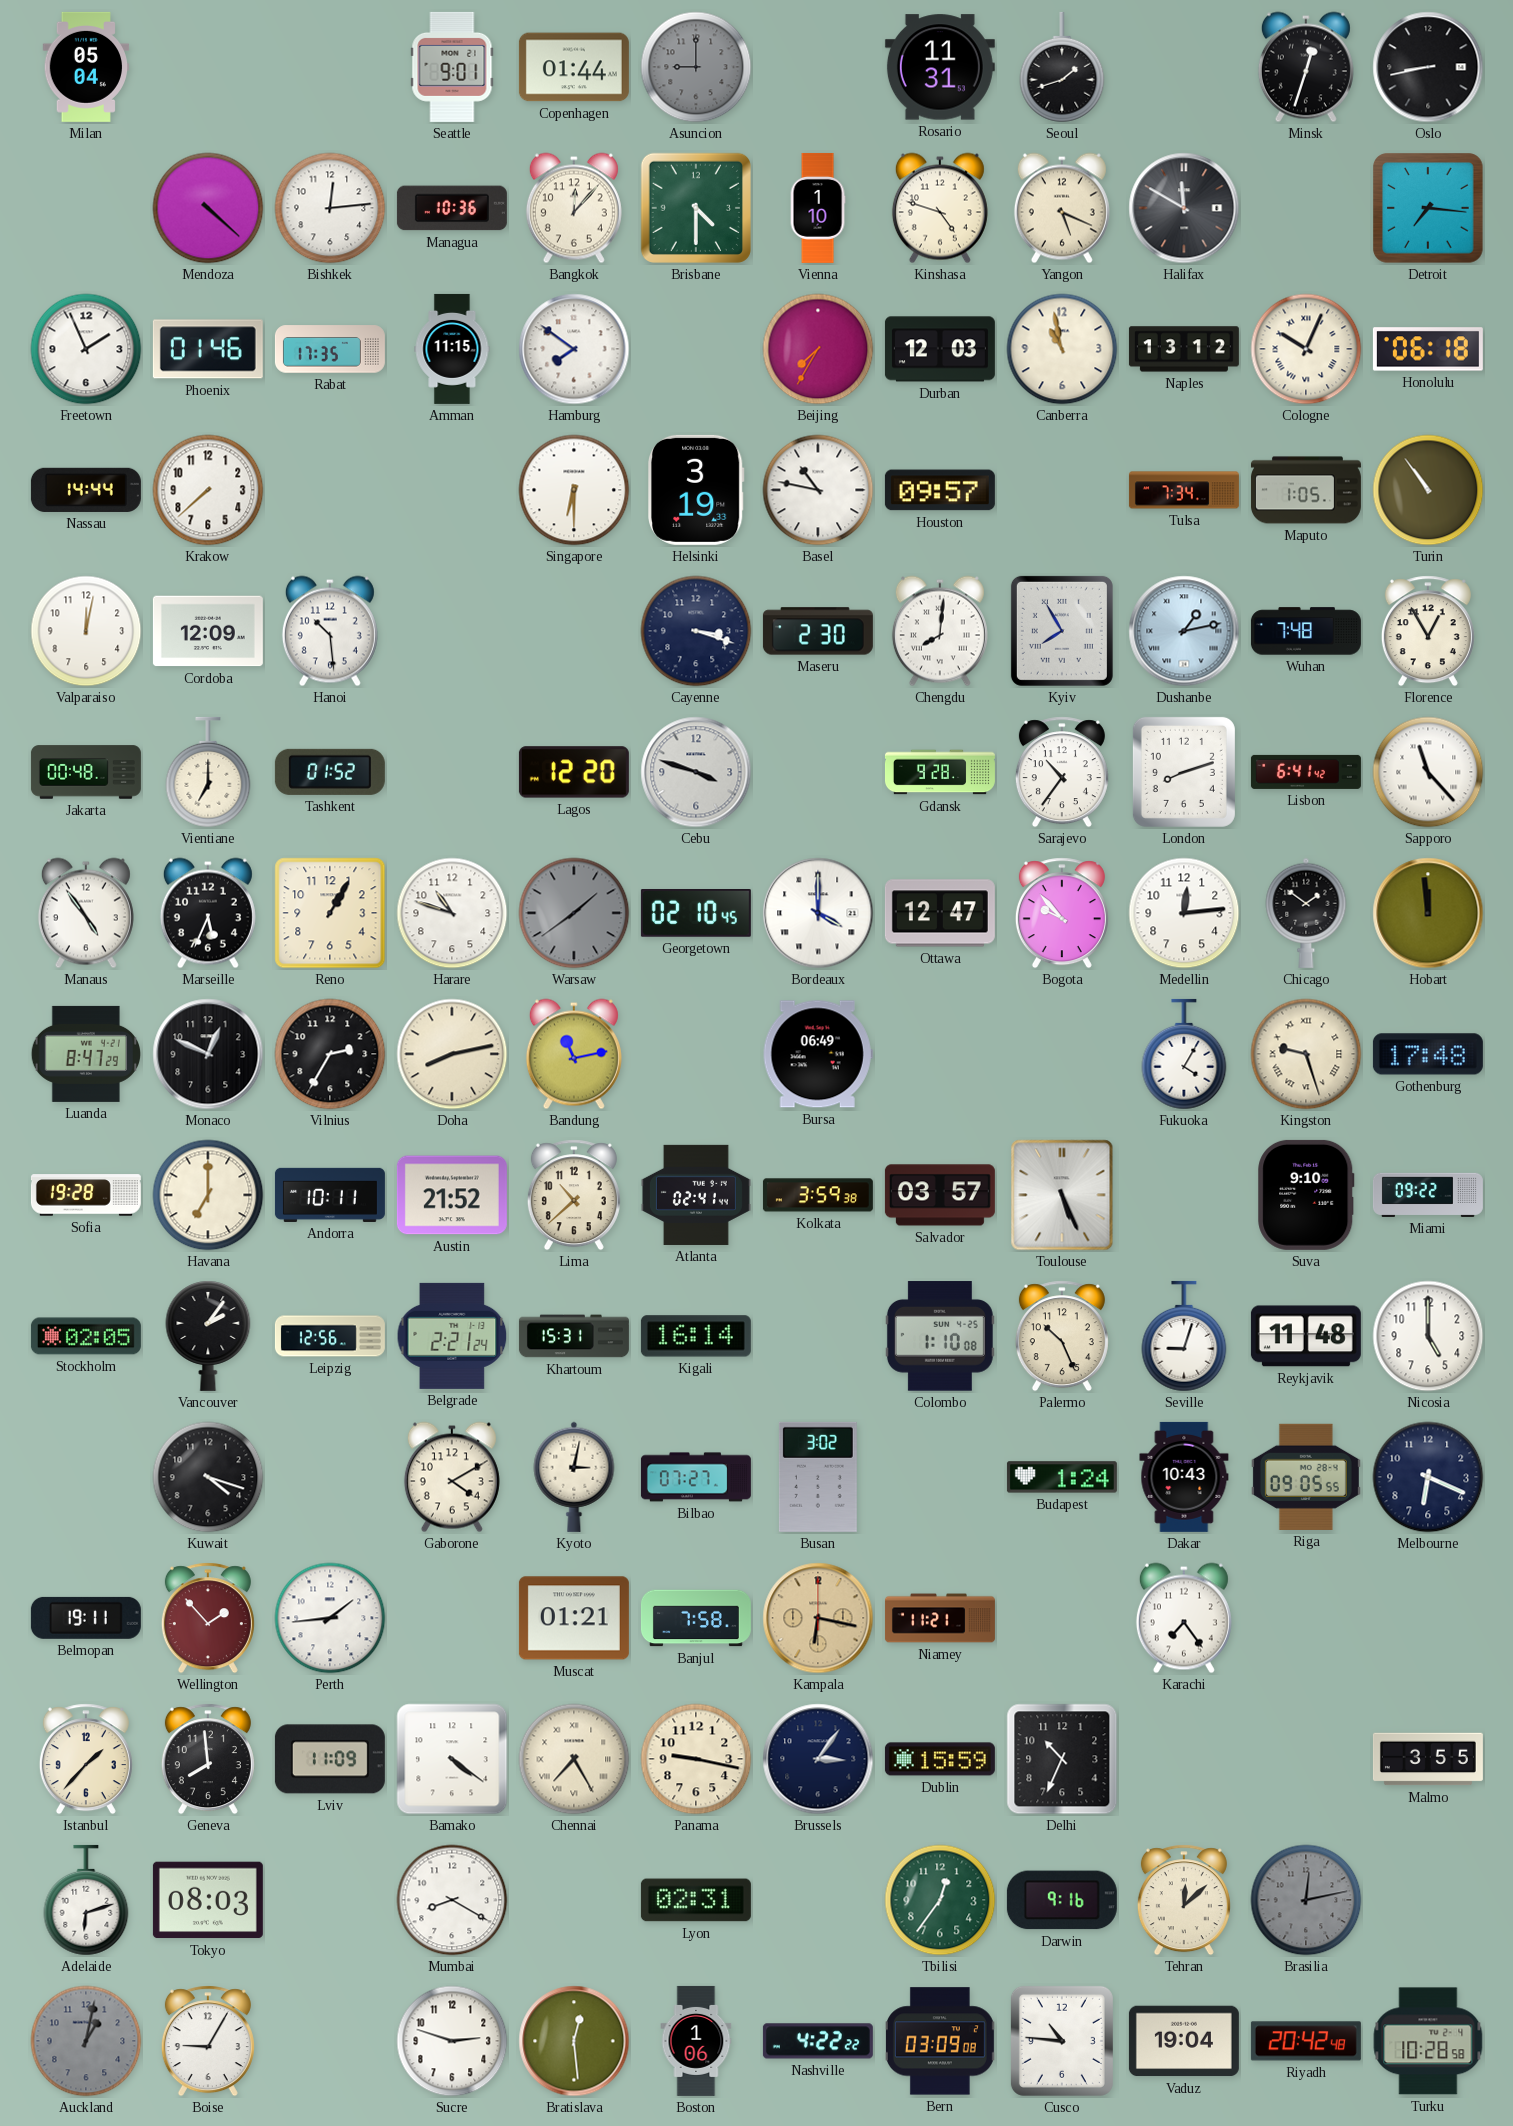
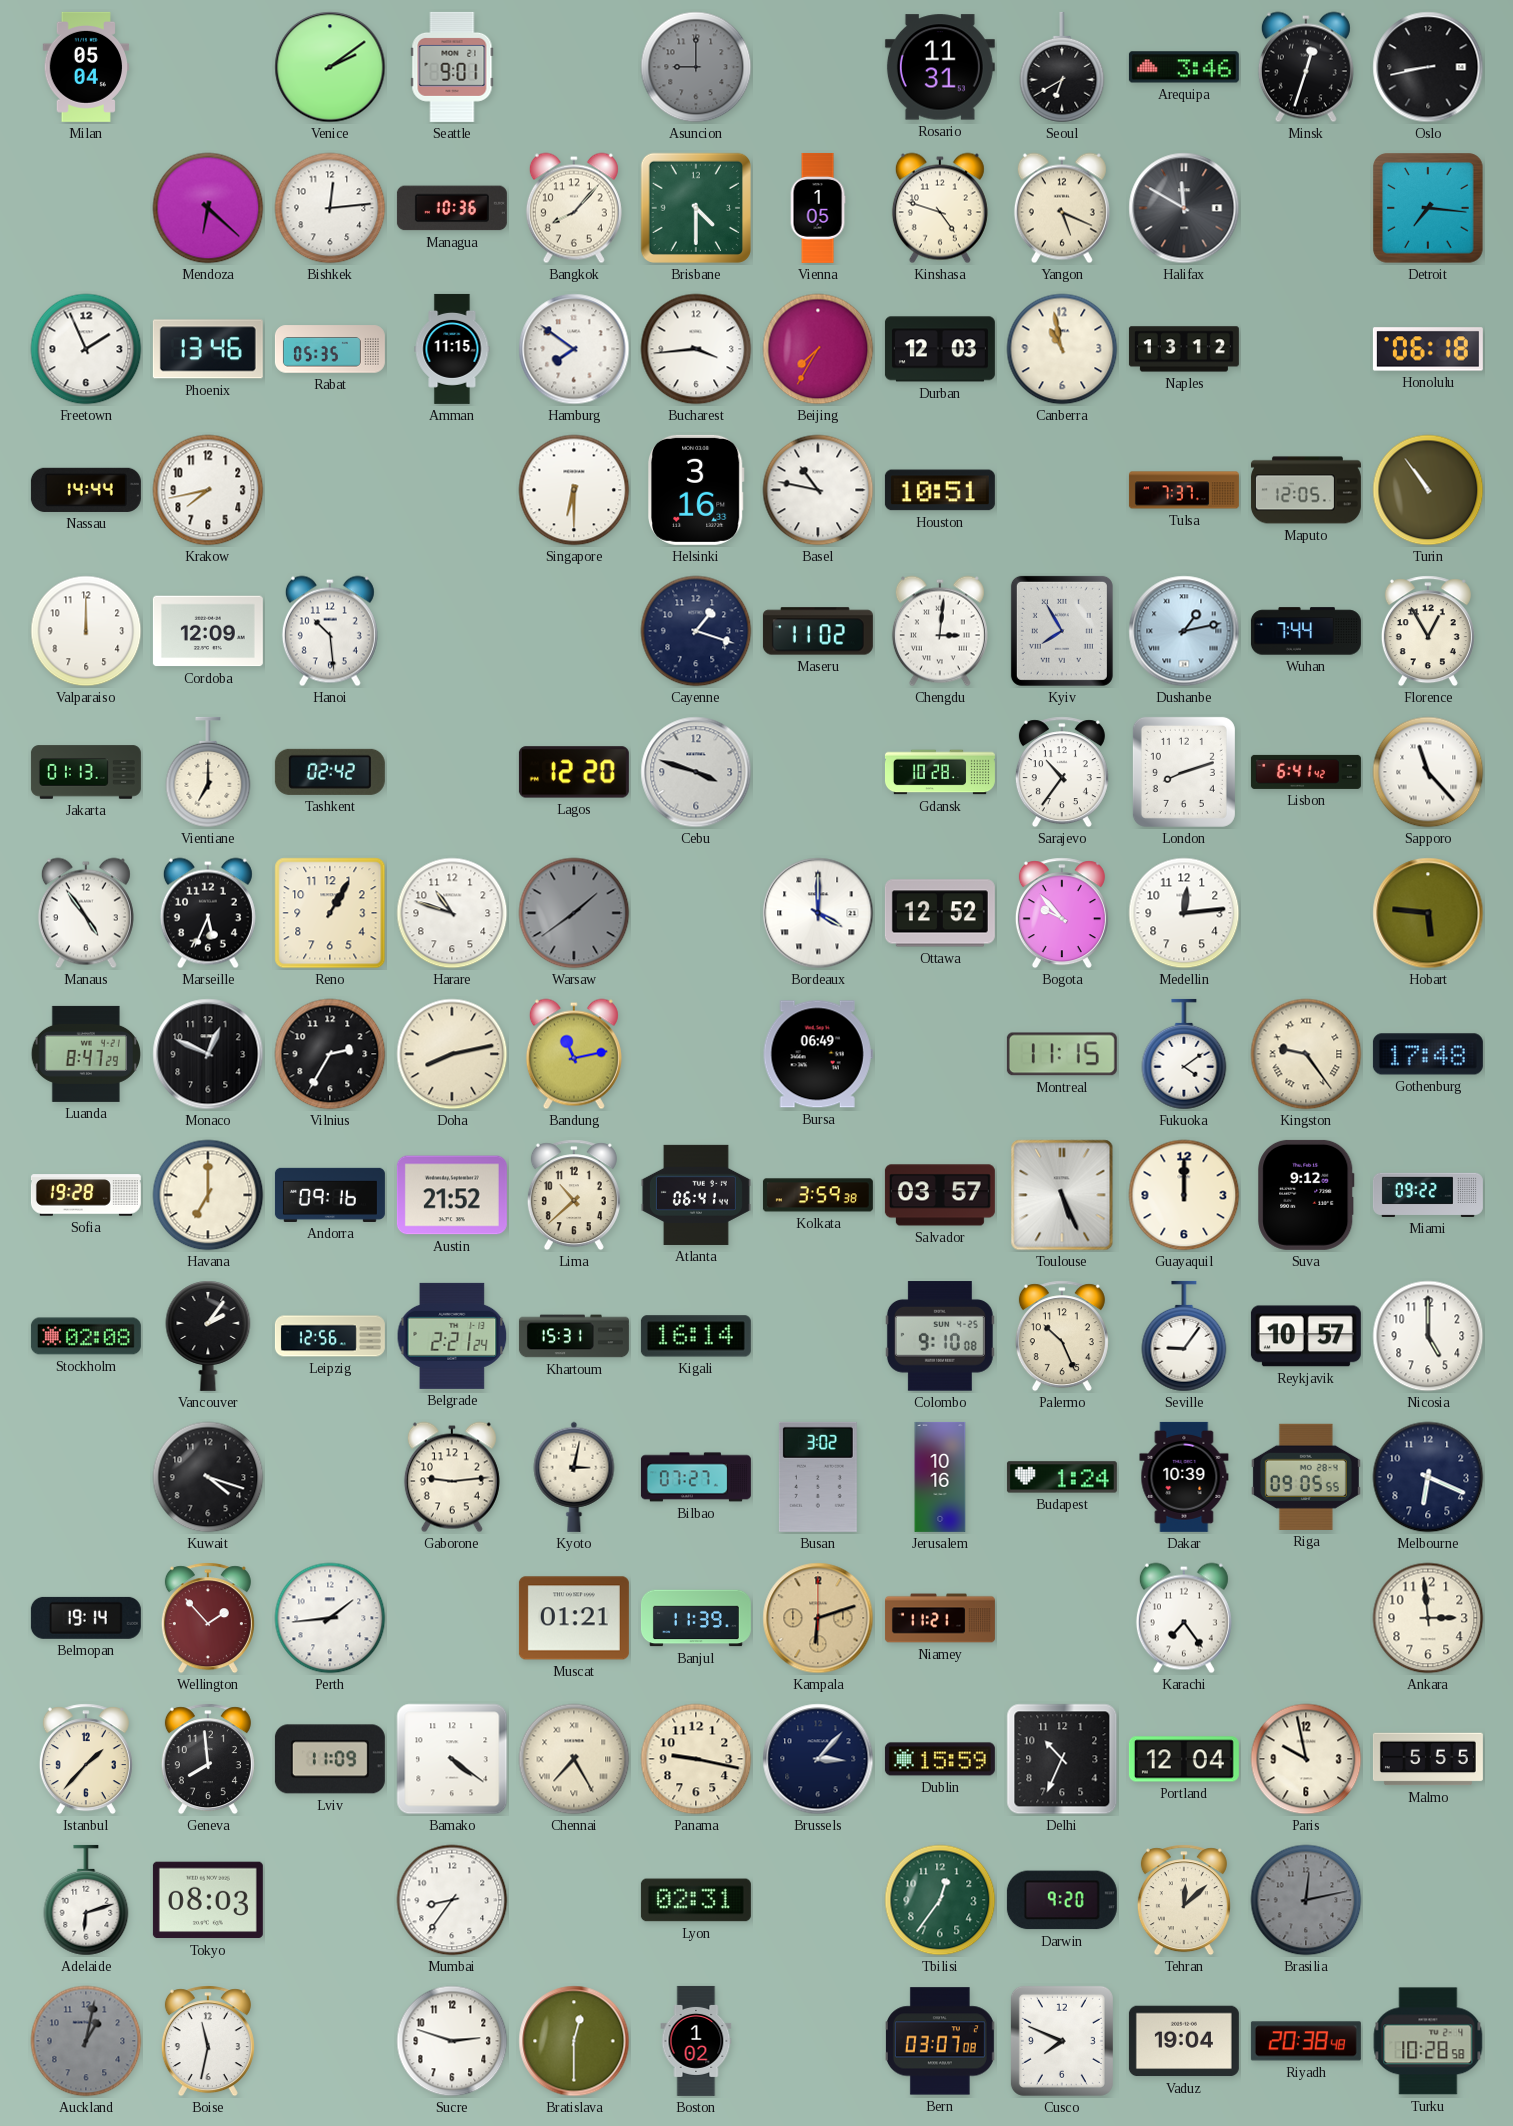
Venice: none -> 2:09
Copenhagen: 01:44 -> none
Seoul: 1:42 -> 6:40
Arequipa: none -> 3:46
Mendoza: 4:22 -> 6:22
Bangkok: 12:07 -> 8:07
Vienna: 1:10 -> 1:05
Phoenix: 01:46 -> 13:46
Rabat: 17:35 -> 05:35
Bucharest: none -> 3:44
Cologne: 10:04 -> none
Krakow: 7:38 -> 7:43
Helsinki: 3:19 -> 3:16
Houston: 09:57 -> 10:51
Tulsa: 7:34 -> 7:37
Maputo: 1:05 -> 12:05
Valparaiso: 12:02 -> 12:00
Cayenne: 3:18 -> 1:18
Maseru: 2:30 -> 11:02
Chengdu: 8:01 -> 3:01
Wuhan: 7:48 -> 7:44
Jakarta: 00:48 -> 01:13
Tashkent: 01:52 -> 02:42
Gdansk: 9:28 -> 10:28
Georgetown: 02:10 -> none
Ottawa: 12:47 -> 12:52
Chicago: 1:51 -> none
Hobart: 11:59 -> 5:46
Montreal: none -> 11:15
Fukuoka: 4:05 -> 4:09
Kingston: 9:27 -> 9:24
Andorra: 10:11 -> 09:16
Atlanta: 02:41 -> 06:41
Guayaquil: none -> 12:00
Suva: 9:10 -> 9:12
Stockholm: 02:05 -> 02:08
Colombo: 1:10 -> 9:10
Seville: 9:03 -> 9:06
Reykjavik: 11:48 -> 10:57
Gaborone: 4:10 -> 9:14
Jerusalem: none -> 10:16
Dakar: 10:43 -> 10:39
Belmopan: 19:11 -> 19:14
Banjul: 7:58 -> 11:39
Kampala: 6:17 -> 6:12
Ankara: none -> 2:59
Brussels: 3:06 -> 3:07
Portland: none -> 12:04
Paris: none -> 9:58
Malmo: 3:55 -> 5:55
Mumbai: 8:20 -> 8:36
Darwin: 9:16 -> 9:20
Boise: 9:05 -> 11:32
Bratislava: 12:29 -> 12:30
Boston: 1:06 -> 1:02
Nashville: 4:22 -> none
Bern: 03:09 -> 03:07
Cusco: 10:46 -> 7:49
Riyadh: 20:42 -> 20:38
